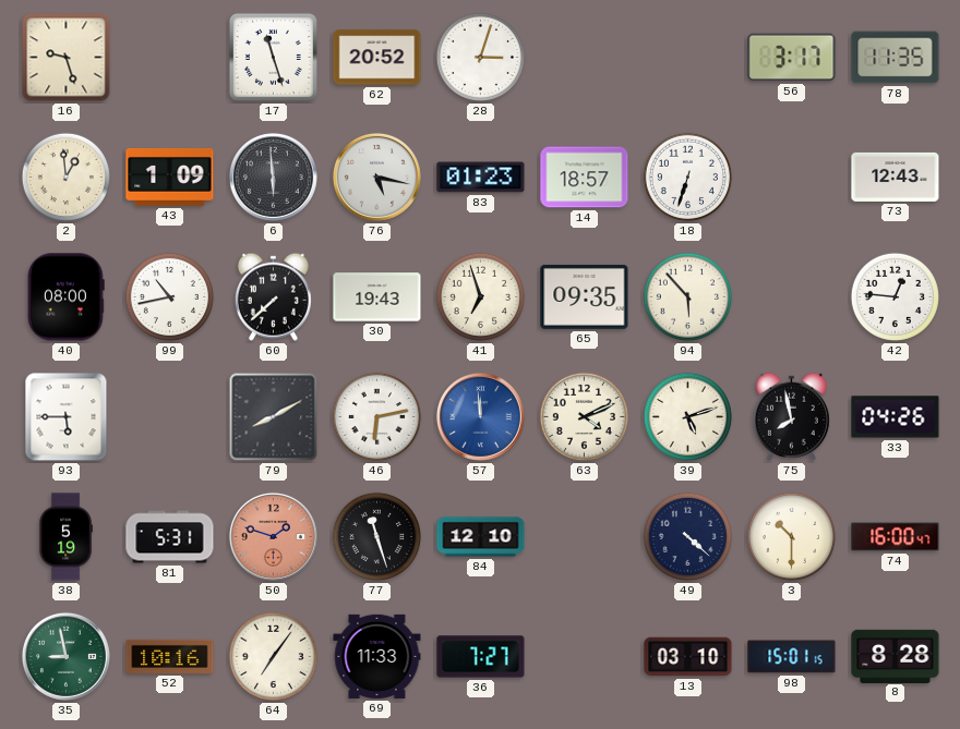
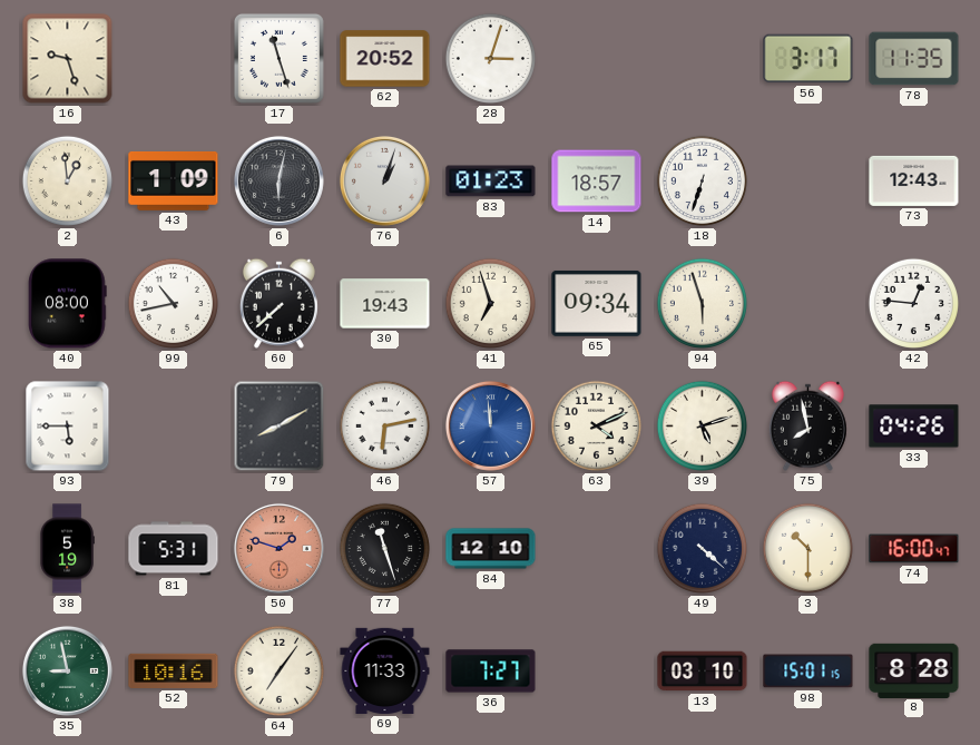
6: 5:59 -> 6:02
76: 5:17 -> 1:03
65: 09:35 -> 09:34
94: 5:53 -> 5:57
